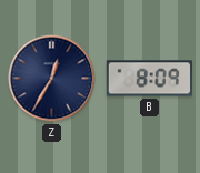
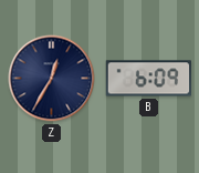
B: 8:09 -> 6:09
